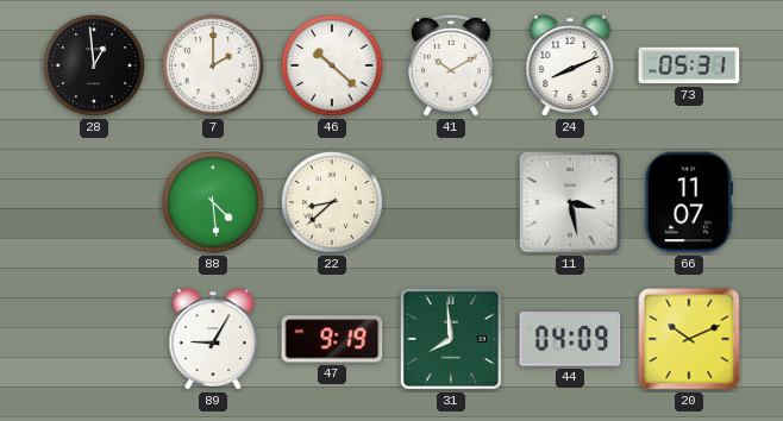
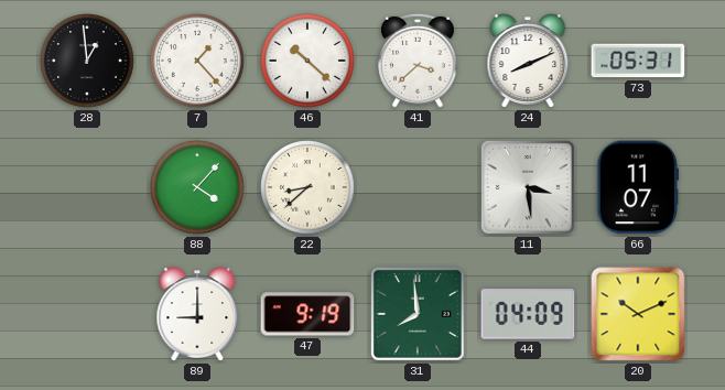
7: 2:00 -> 1:23
41: 10:10 -> 3:38
88: 4:29 -> 4:07
11: 3:28 -> 3:29
89: 9:05 -> 9:00
